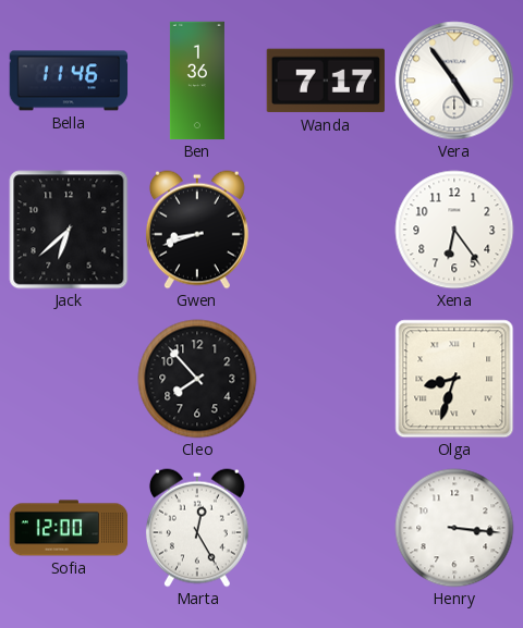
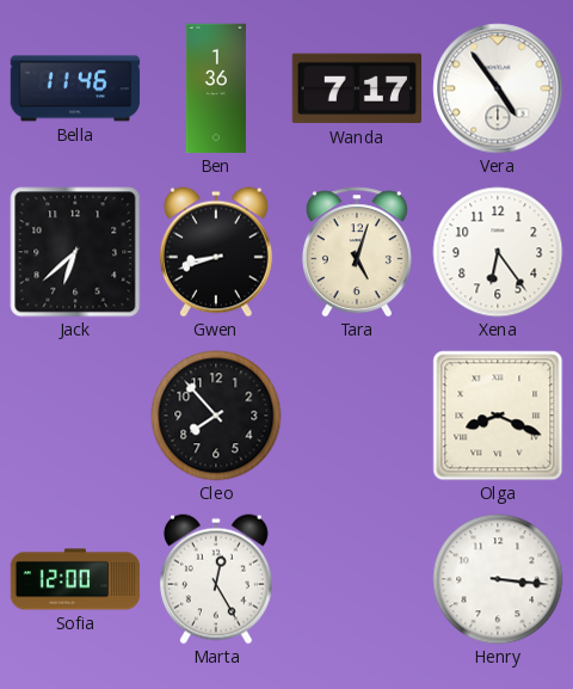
Tara: none -> 5:03
Olga: 8:33 -> 8:19
